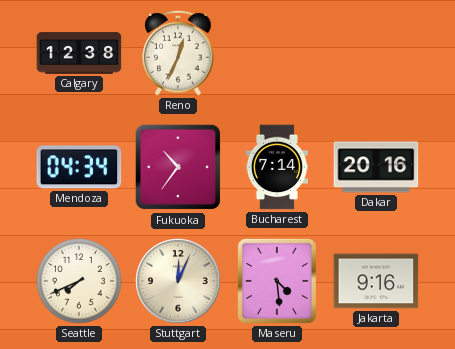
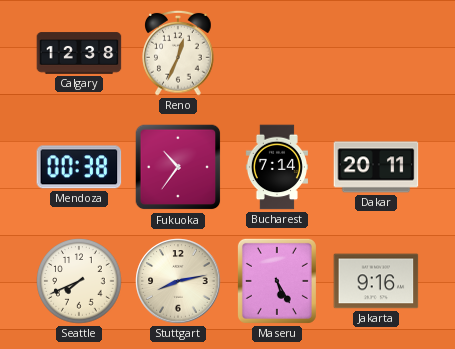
Mendoza: 04:34 -> 00:38
Dakar: 20:16 -> 20:11
Stuttgart: 12:04 -> 8:13
Maseru: 4:29 -> 5:25
